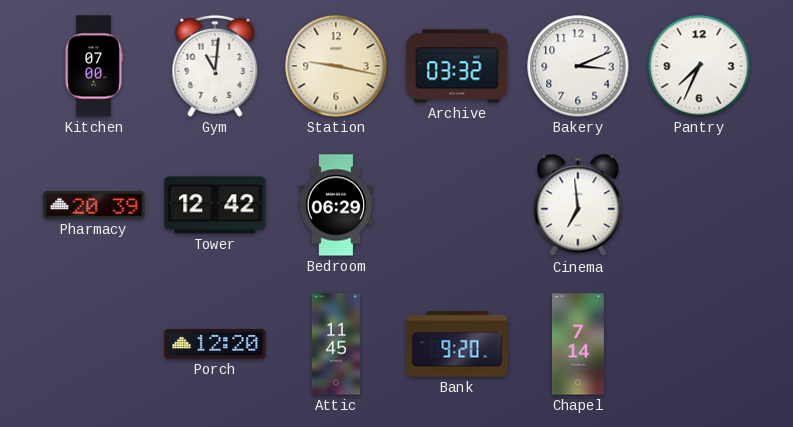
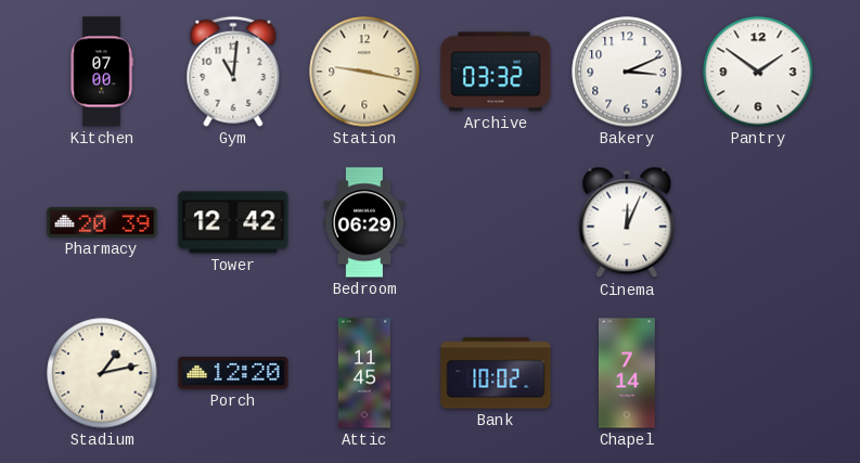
Pantry: 7:34 -> 1:51
Cinema: 6:59 -> 12:04
Stadium: none -> 1:13
Bank: 9:20 -> 10:02
